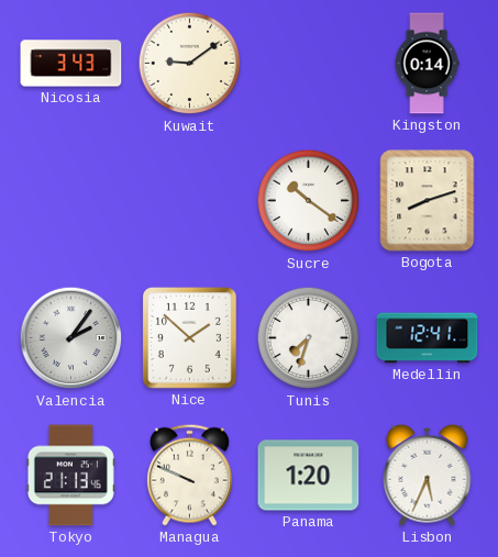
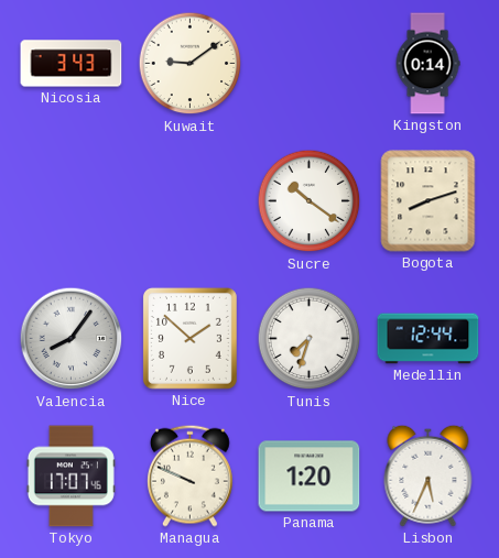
Valencia: 2:06 -> 8:06
Medellin: 12:41 -> 12:44
Tokyo: 21:13 -> 17:07
